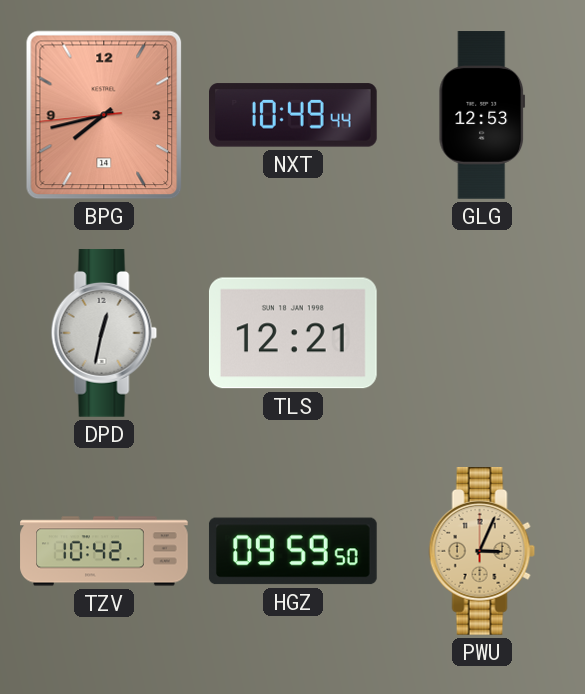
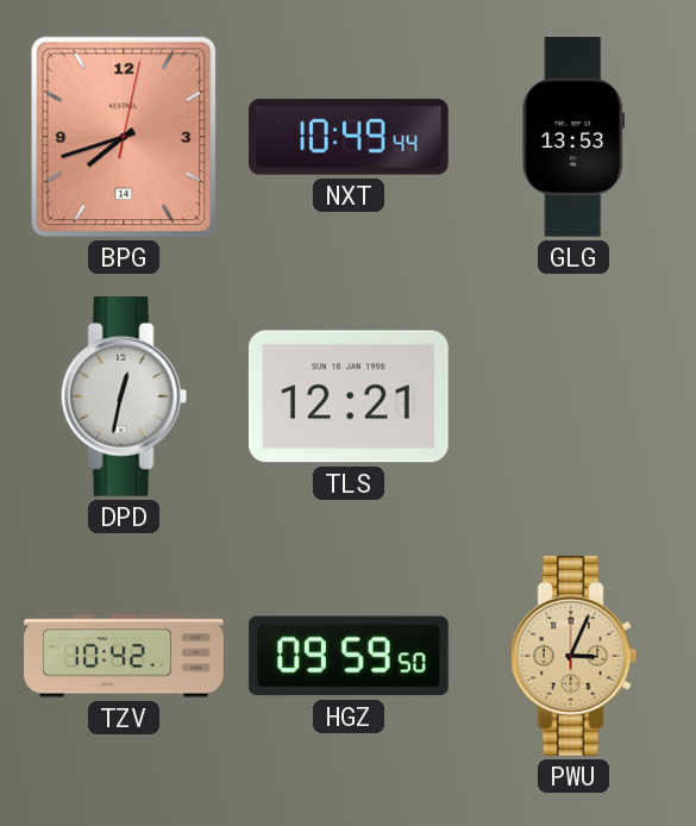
BPG: 7:42:44 -> 7:42:02
GLG: 12:53 -> 13:53
